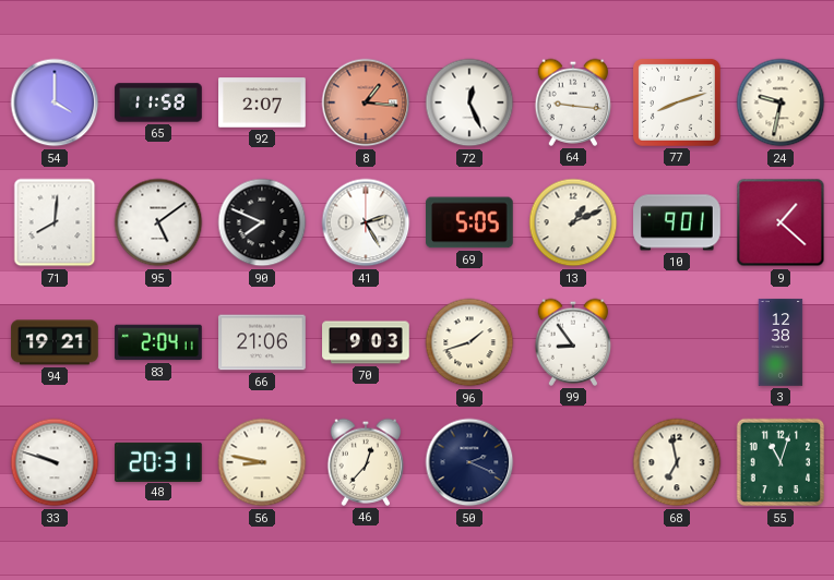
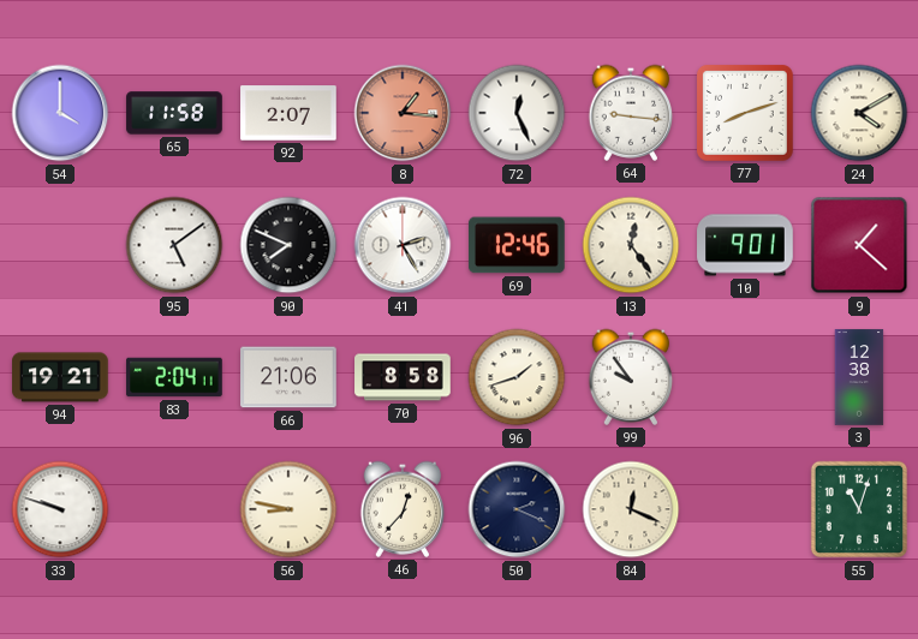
24: 9:32 -> 4:10
71: 8:01 -> none
69: 5:05 -> 12:46
13: 1:11 -> 12:24
70: 9:03 -> 8:58
99: 8:54 -> 9:54
48: 20:31 -> none
84: none -> 12:19
68: 6:58 -> none
